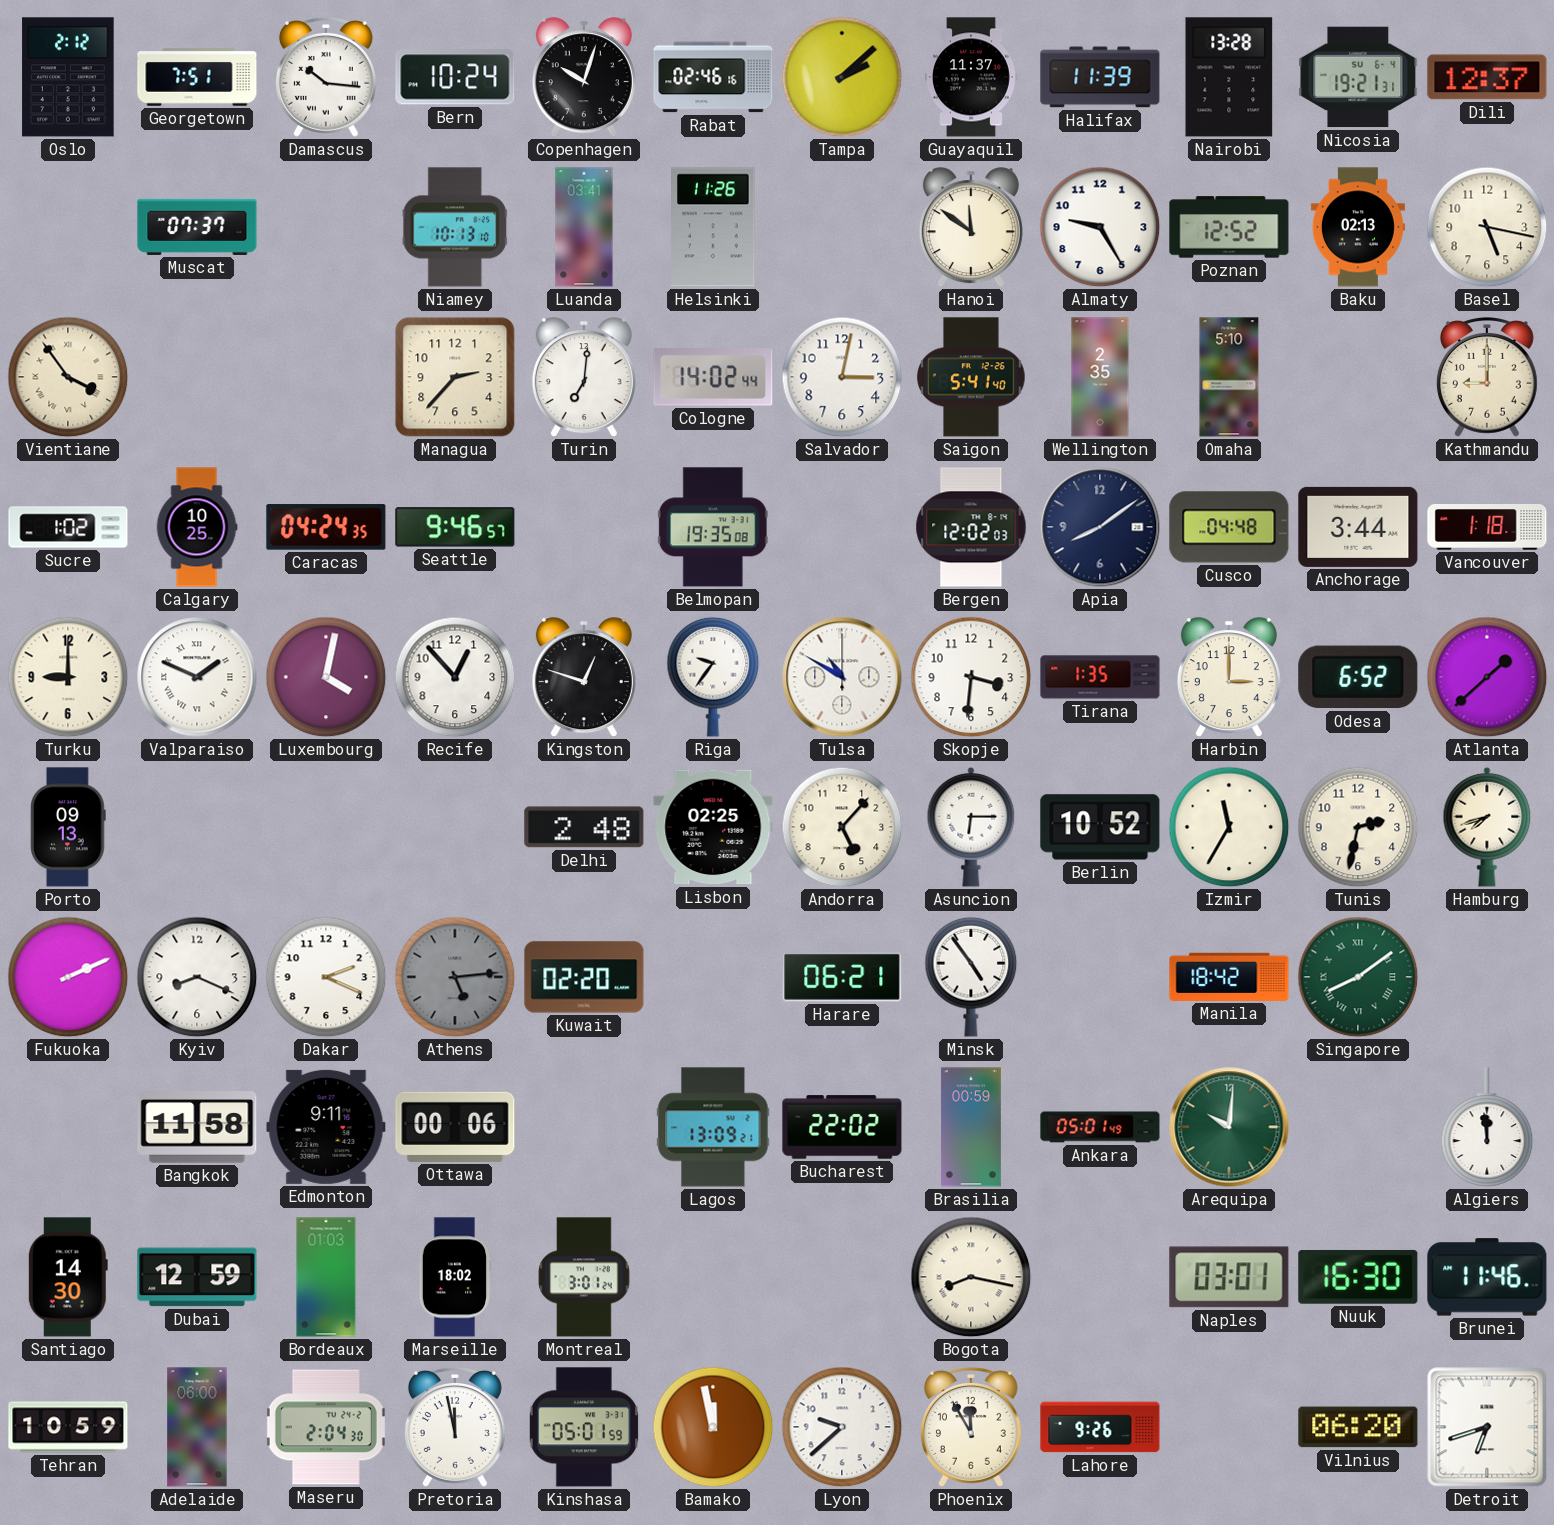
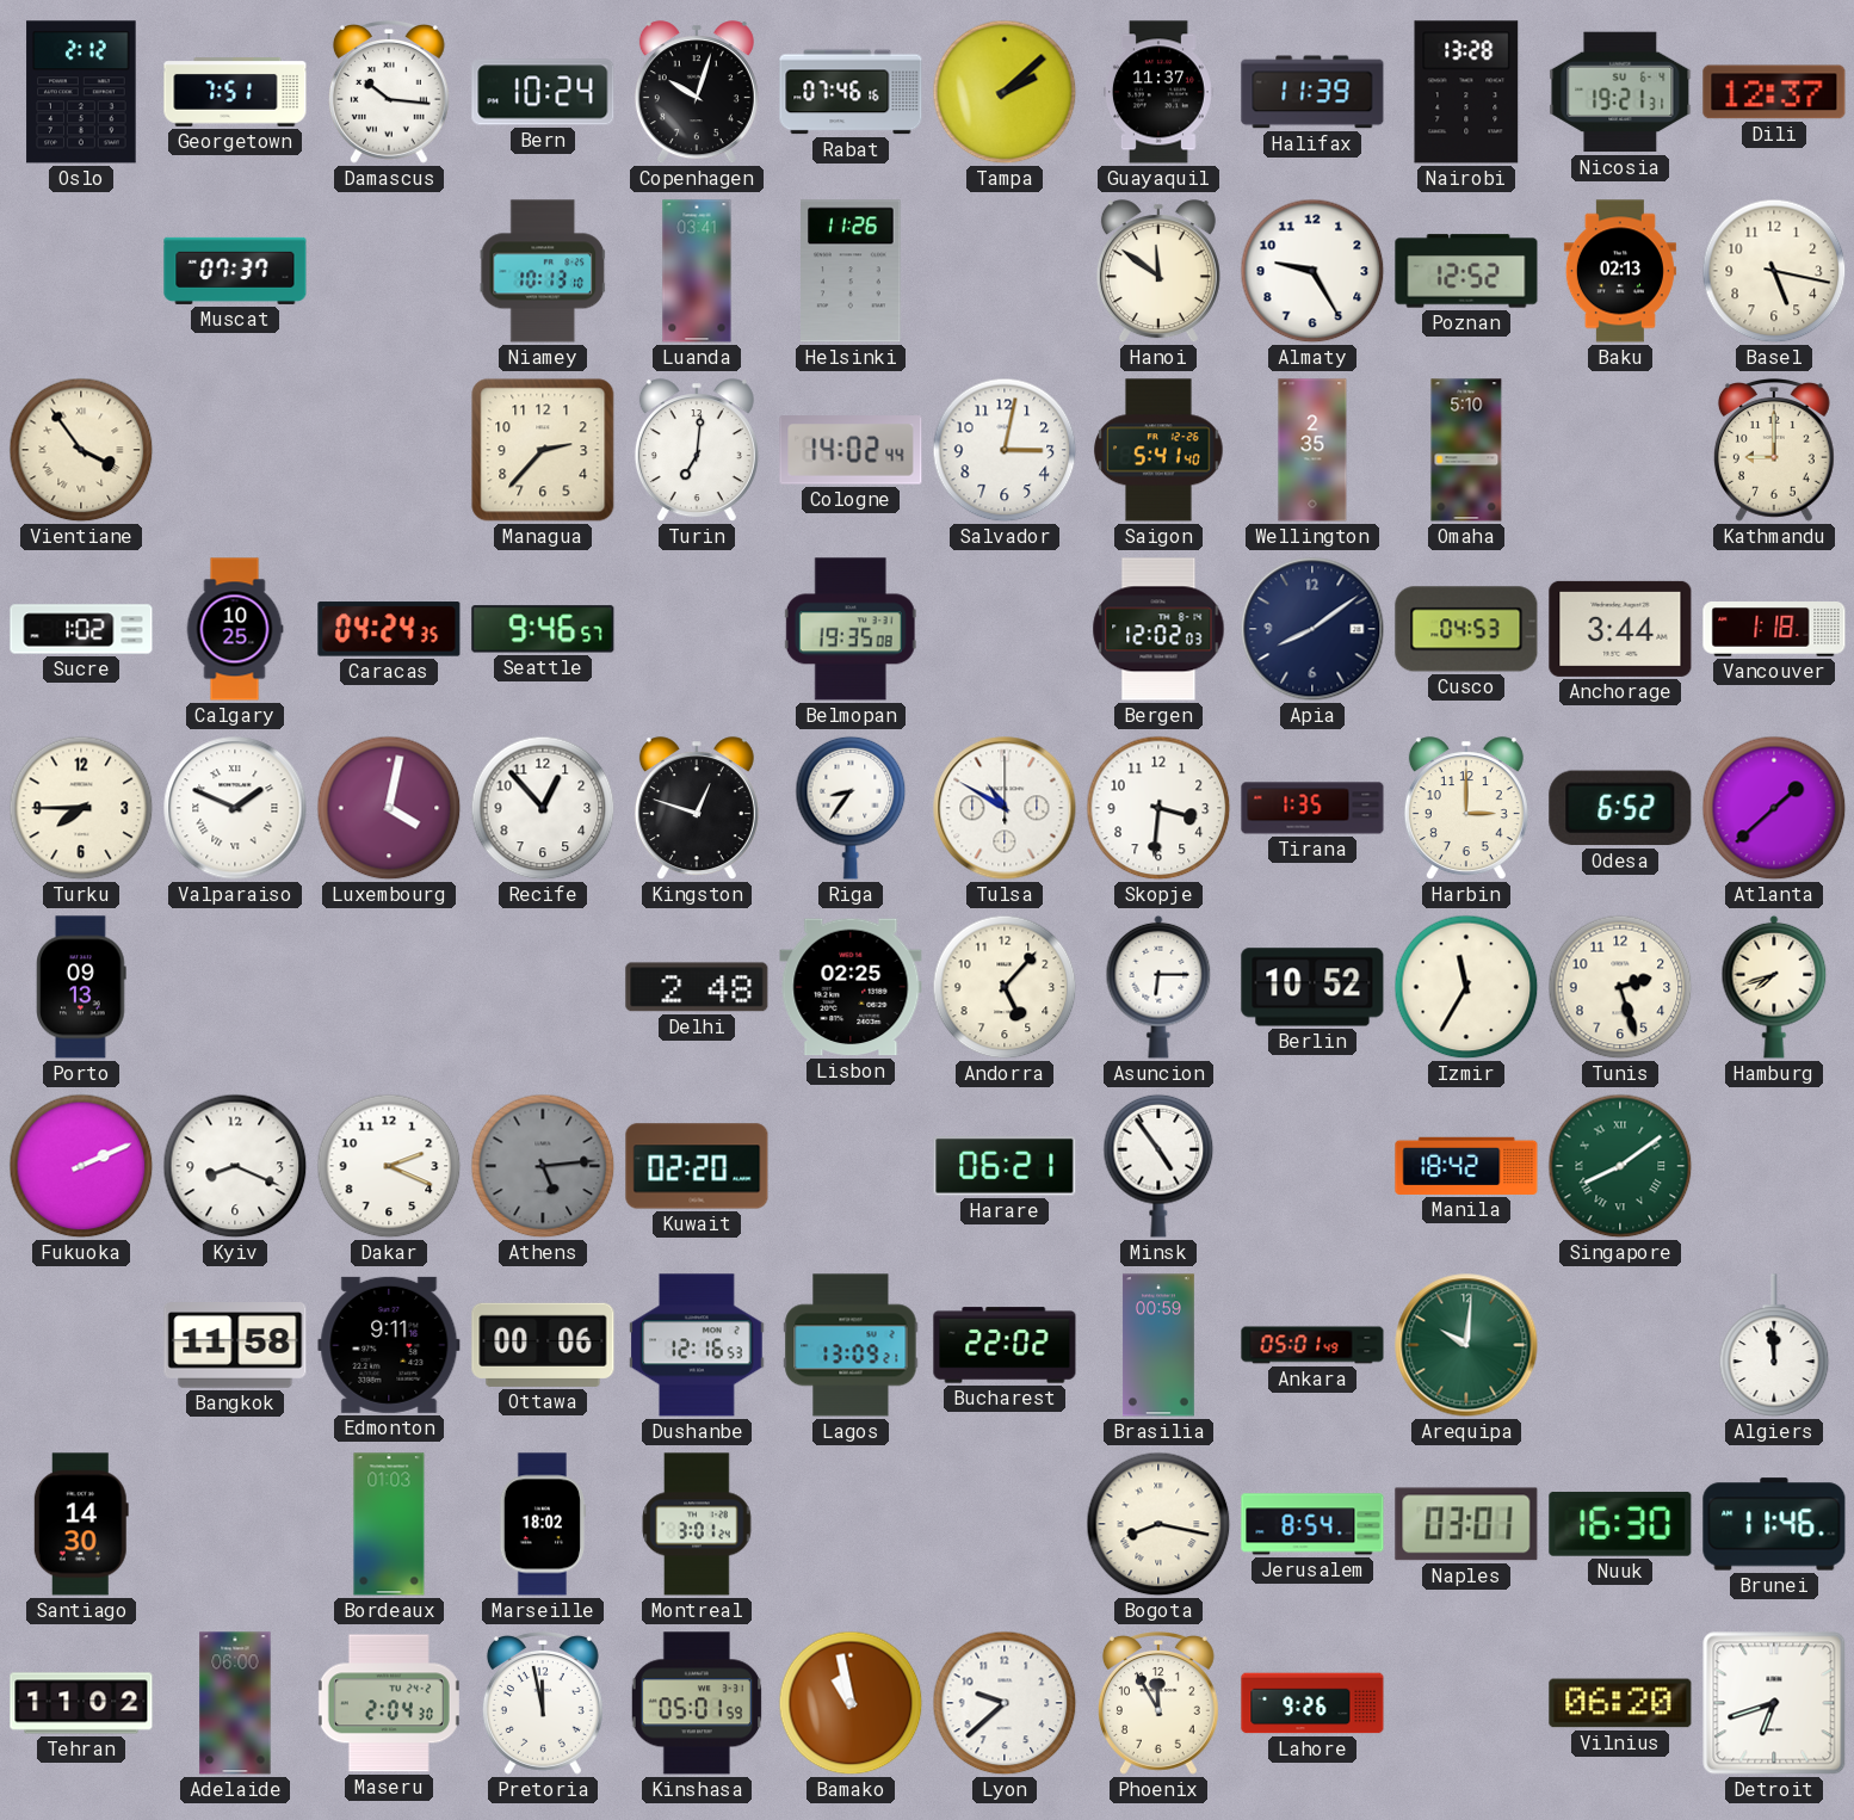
Rabat: 02:46 -> 07:46
Cusco: 04:48 -> 04:53
Turku: 9:00 -> 7:45
Riga: 9:36 -> 8:36
Tunis: 2:32 -> 2:27
Dushanbe: none -> 12:16
Dubai: 12:59 -> none
Jerusalem: none -> 8:54
Tehran: 10:59 -> 11:02
Bamako: 11:58 -> 10:58
